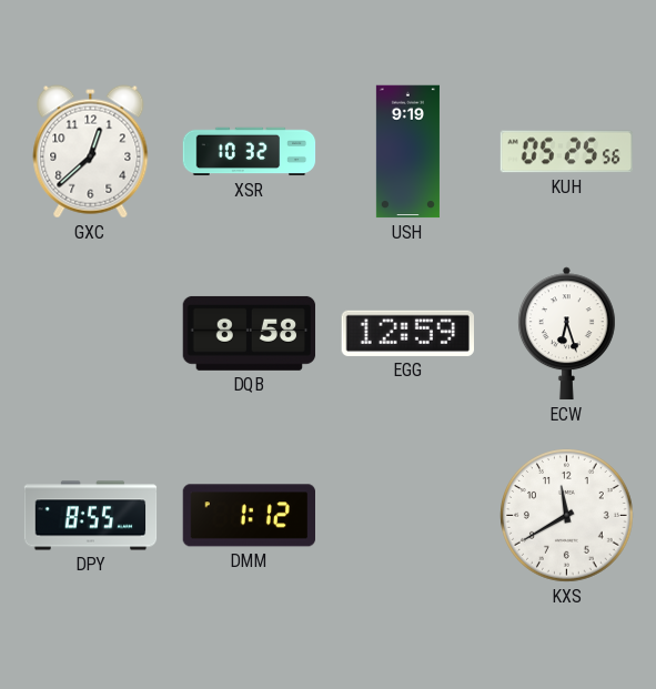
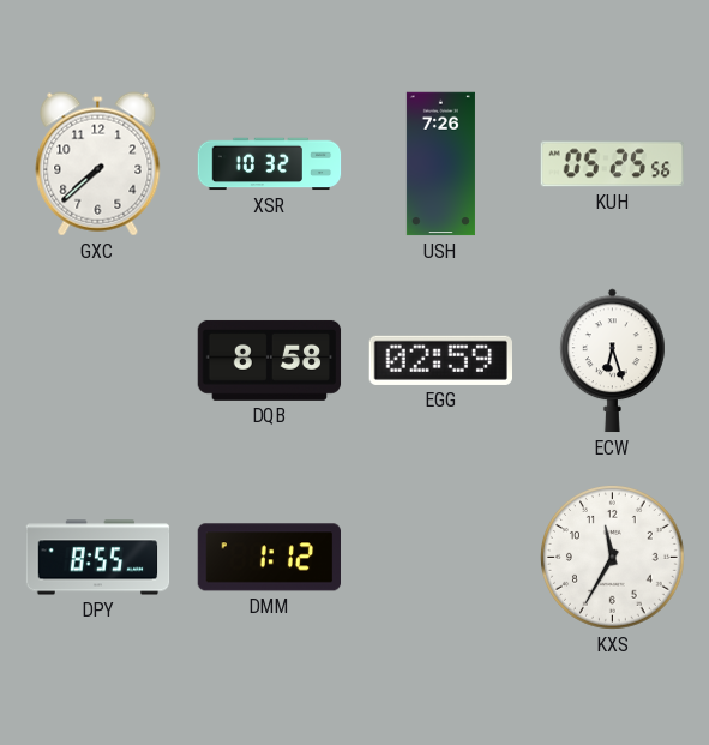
GXC: 12:38 -> 7:38
USH: 9:19 -> 7:26
EGG: 12:59 -> 02:59
KXS: 11:40 -> 11:35
